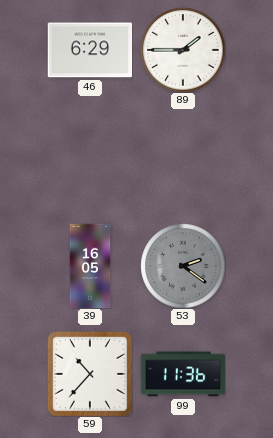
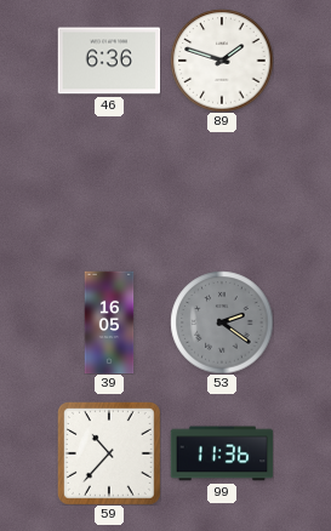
46: 6:29 -> 6:36
89: 1:45 -> 1:48
